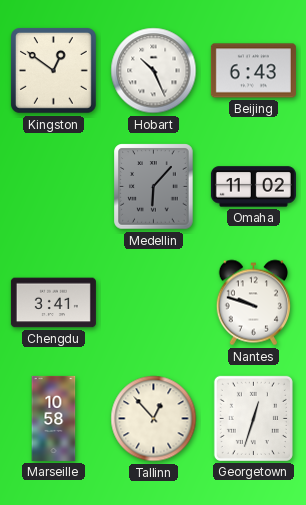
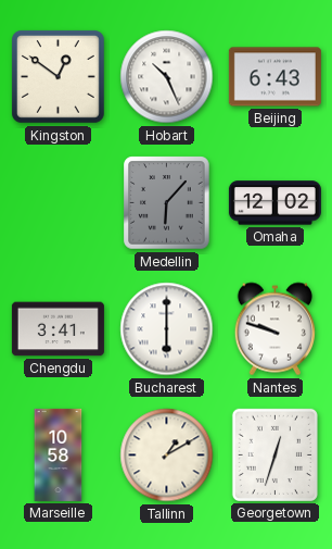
Omaha: 11:02 -> 12:02
Bucharest: none -> 6:00
Tallinn: 12:53 -> 1:10
